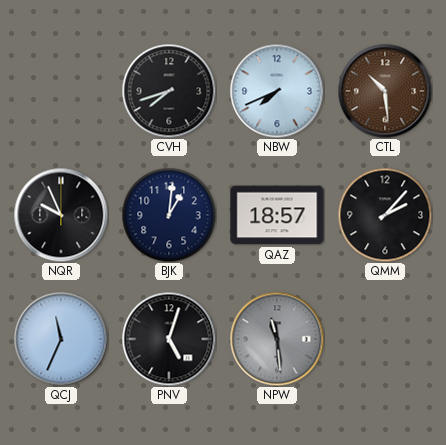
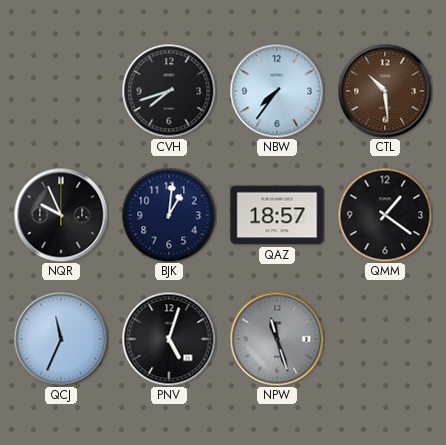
NBW: 7:41 -> 7:36
QMM: 2:07 -> 1:21
NPW: 11:29 -> 11:27
